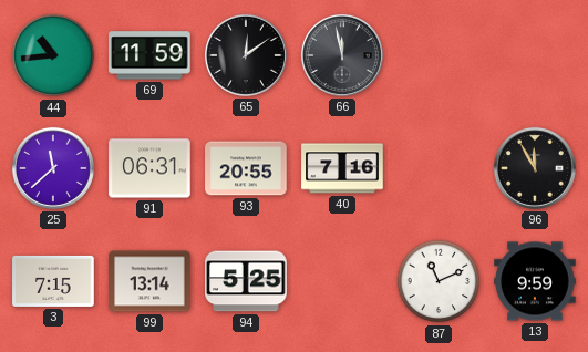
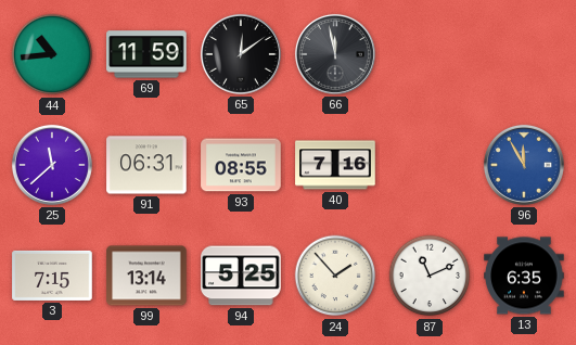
93: 20:55 -> 08:55
96 dial: black -> blue
24: none -> 1:53
13: 9:59 -> 6:35
